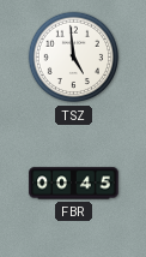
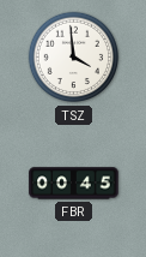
TSZ: 4:59 -> 3:59
